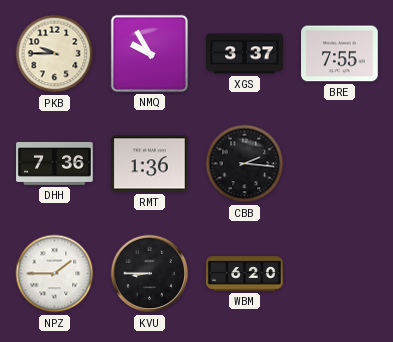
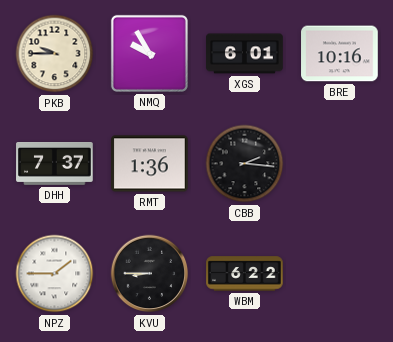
XGS: 3:37 -> 6:01
BRE: 7:55 -> 10:16
DHH: 7:36 -> 7:37
WBM: 6:20 -> 6:22
